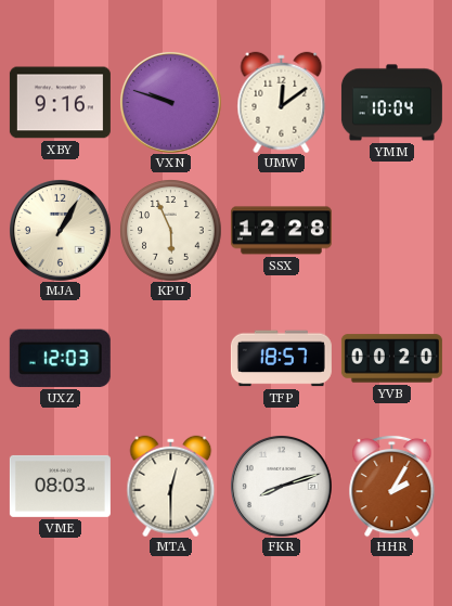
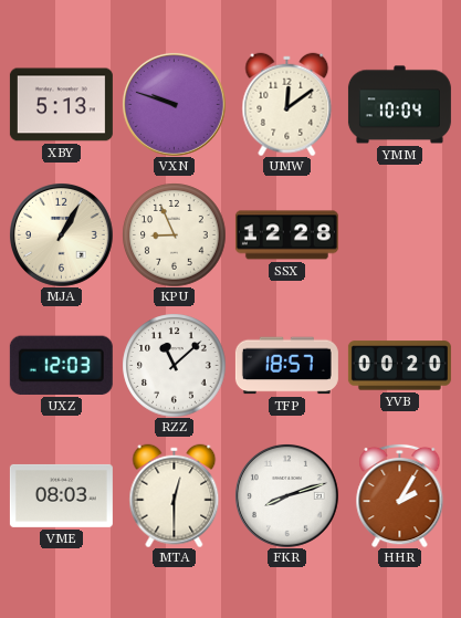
XBY: 9:16 -> 5:13
KPU: 5:56 -> 8:56
RZZ: none -> 11:08
